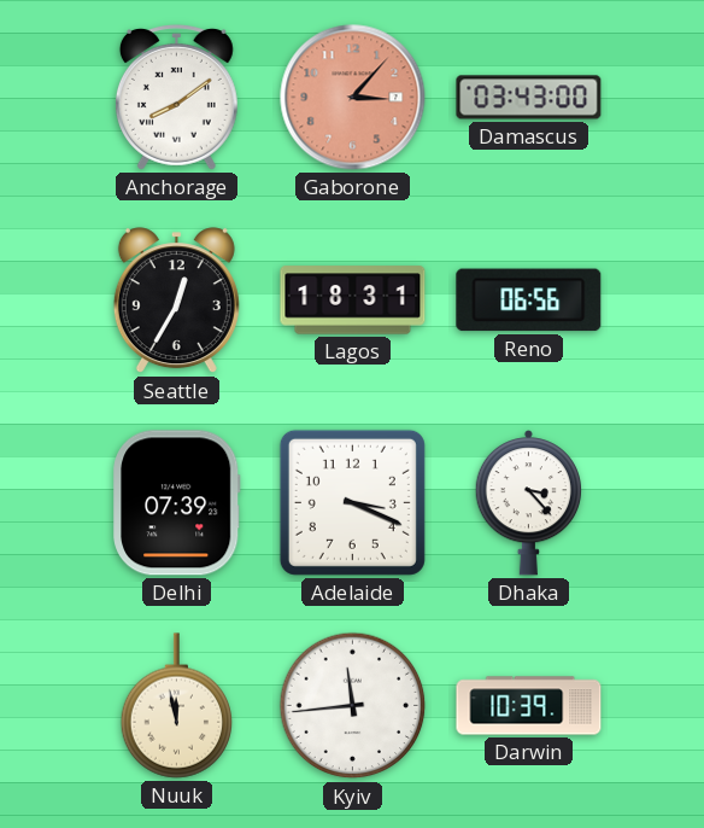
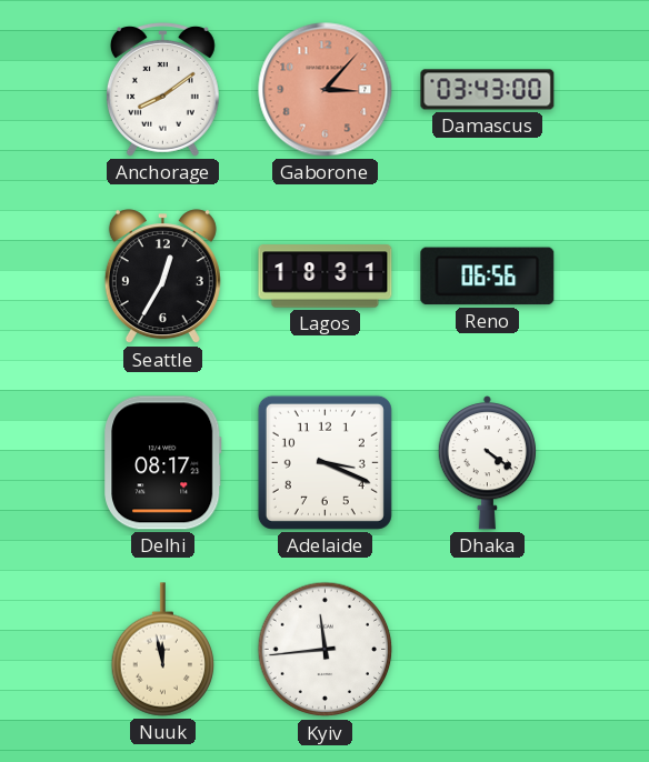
Delhi: 07:39 -> 08:17
Dhaka: 3:23 -> 4:21
Darwin: 10:39 -> none
